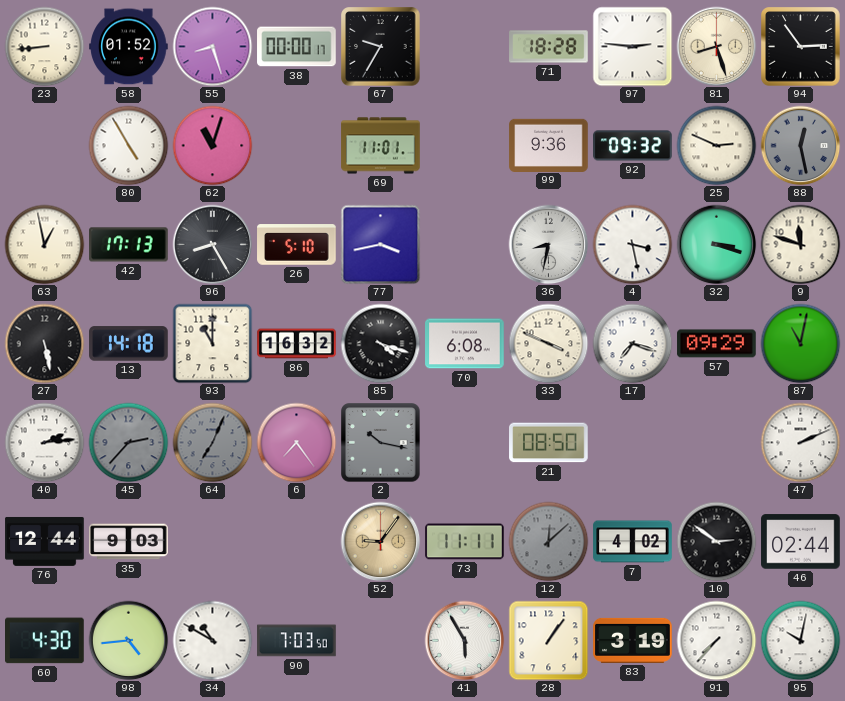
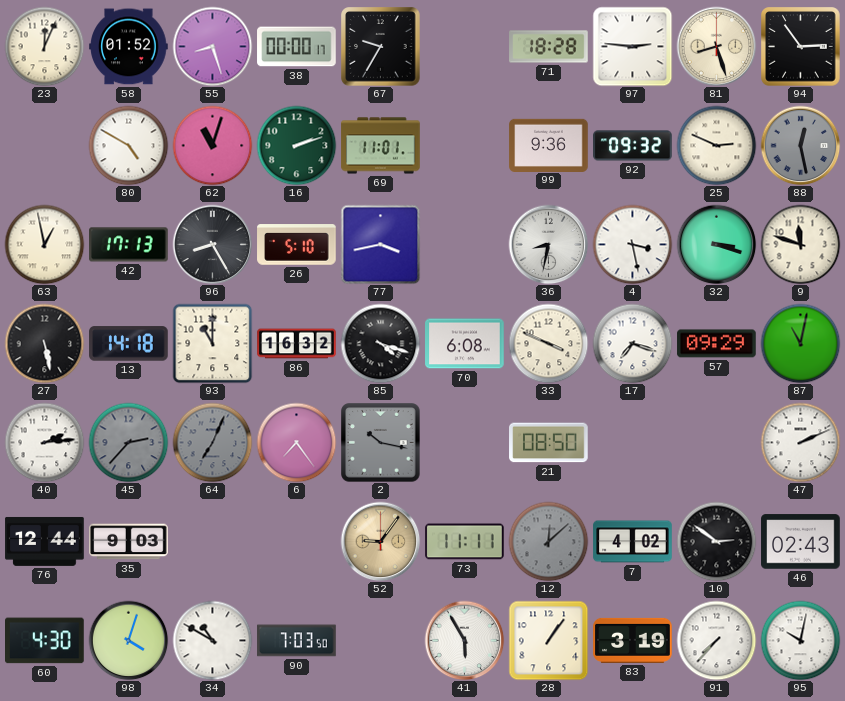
23: 8:44 -> 12:04
80: 4:55 -> 4:50
16: none -> 2:12
46: 02:44 -> 02:43
98: 4:44 -> 4:03
